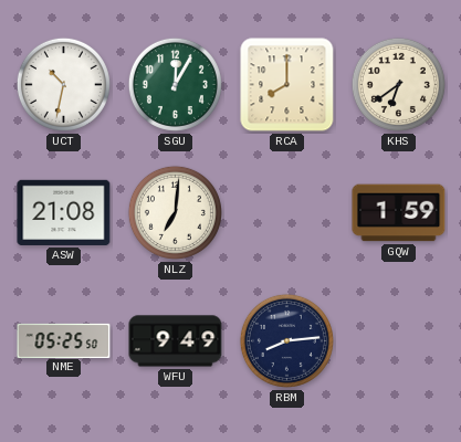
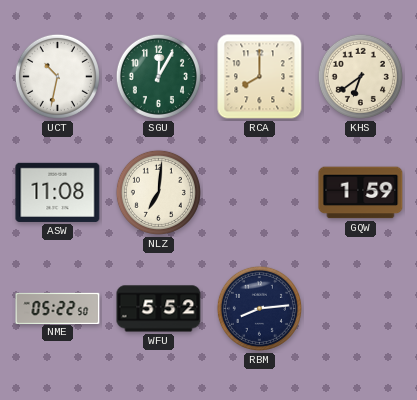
ASW: 21:08 -> 11:08
NME: 05:25 -> 05:22
WFU: 9:49 -> 5:52
